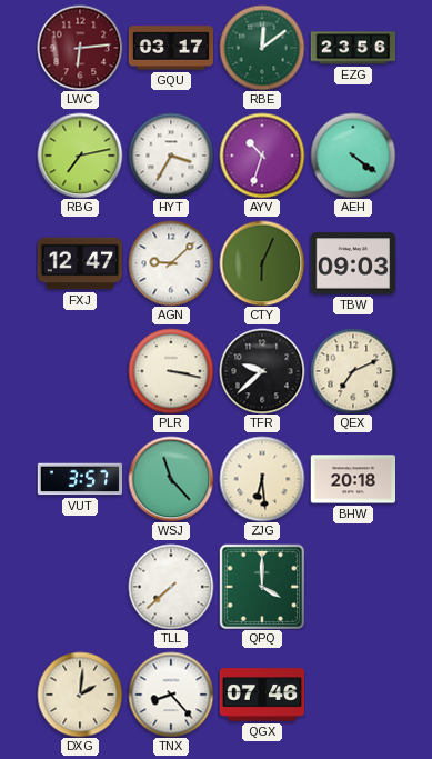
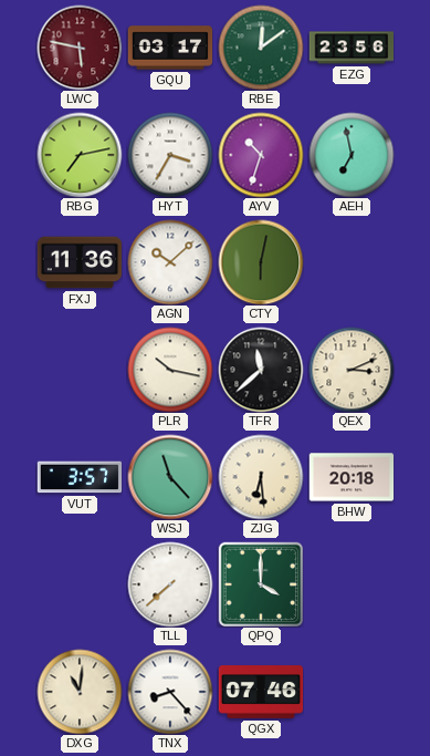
LWC: 6:14 -> 5:47
AEH: 4:21 -> 6:58
FXJ: 12:47 -> 11:36
AGN: 9:08 -> 10:08
CTY: 6:04 -> 6:02
TBW: 09:03 -> none
PLR: 3:17 -> 10:17
TFR: 9:38 -> 11:38
QEX: 7:11 -> 3:11
DXG: 2:01 -> 11:01
